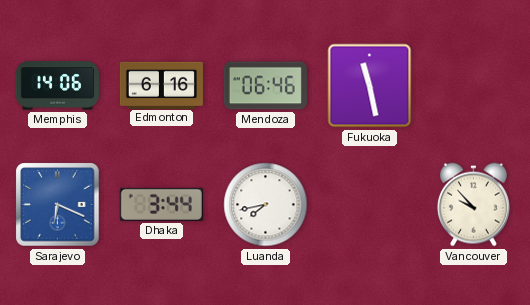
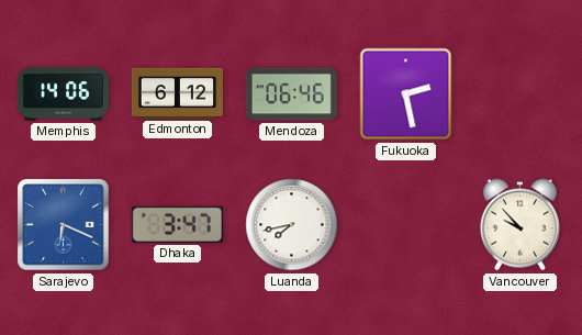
Edmonton: 6:16 -> 6:12
Fukuoka: 11:28 -> 2:28
Dhaka: 3:44 -> 3:47
